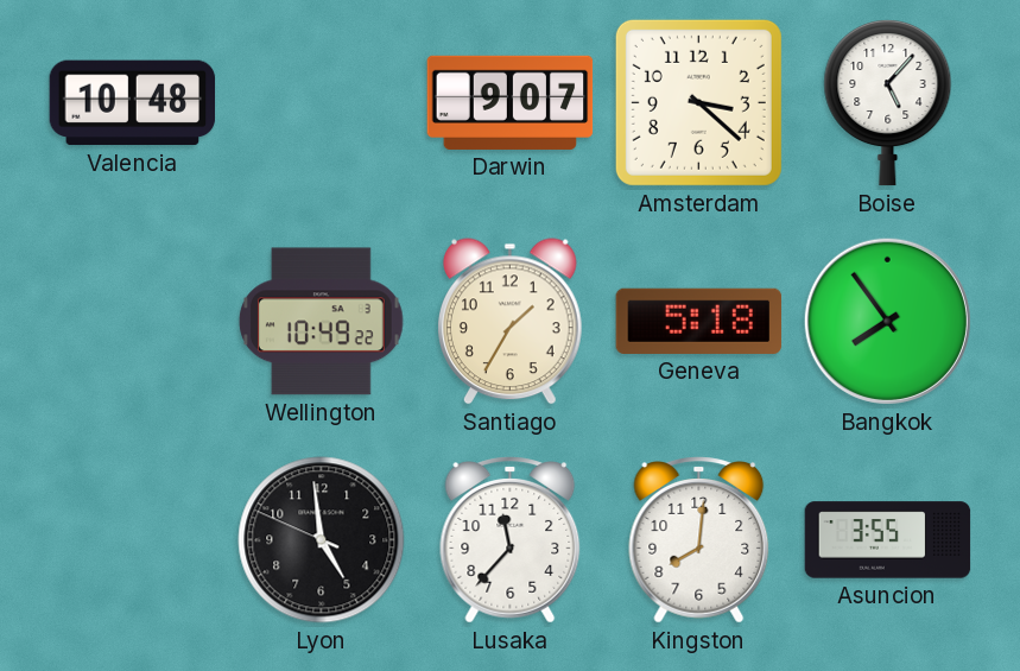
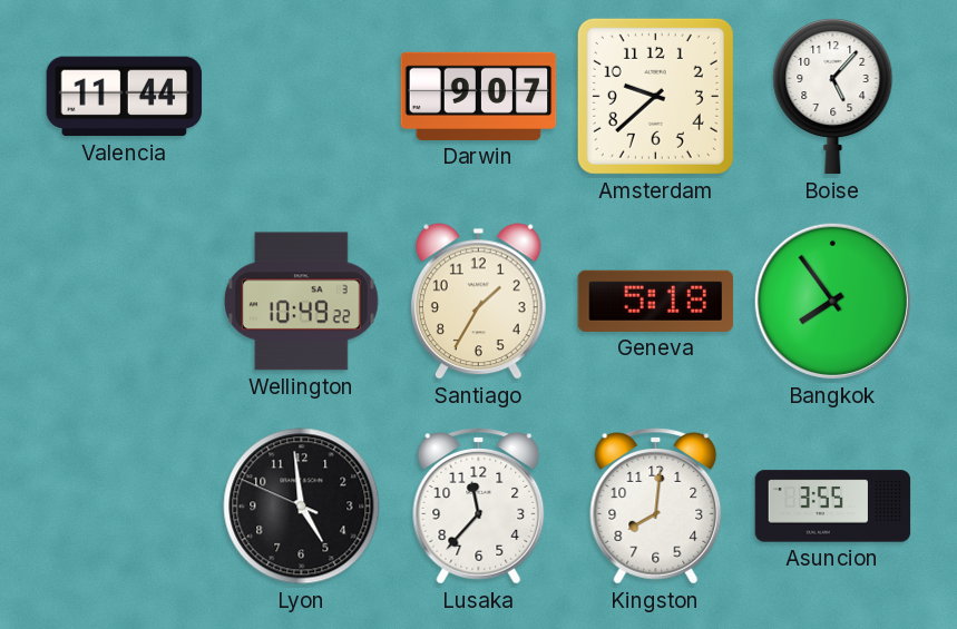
Valencia: 10:48 -> 11:44
Amsterdam: 3:22 -> 9:38
